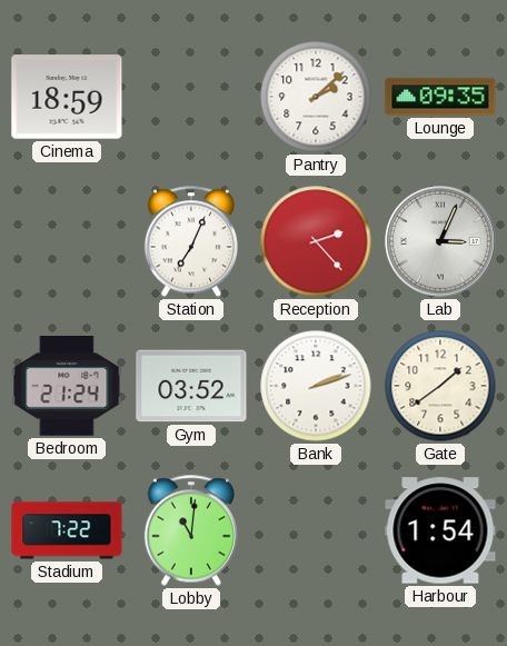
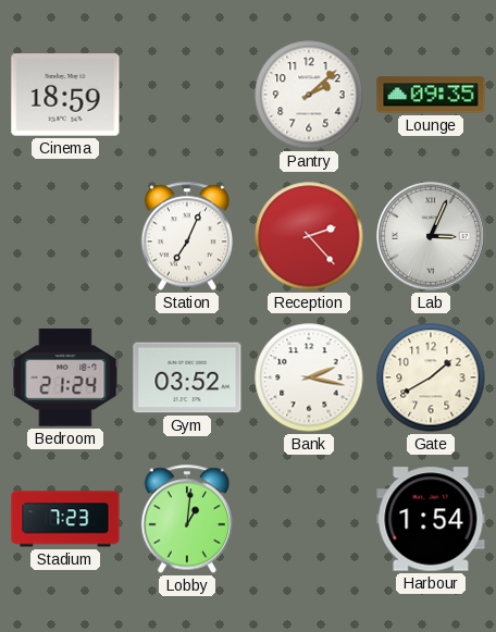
Bank: 2:12 -> 2:17
Gate: 1:39 -> 1:40
Stadium: 7:22 -> 7:23
Lobby: 11:01 -> 1:01
